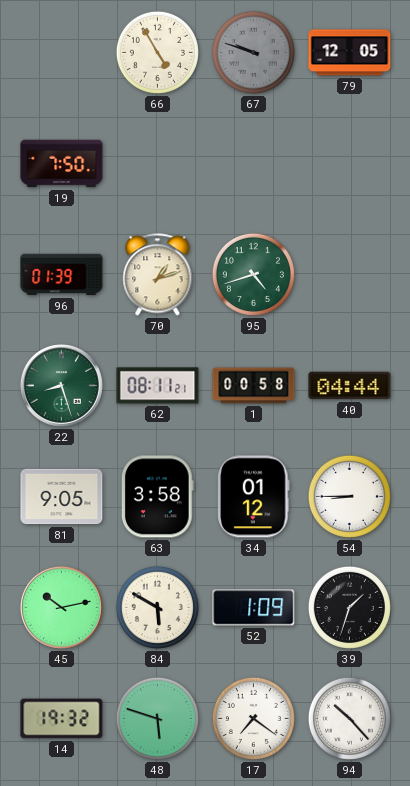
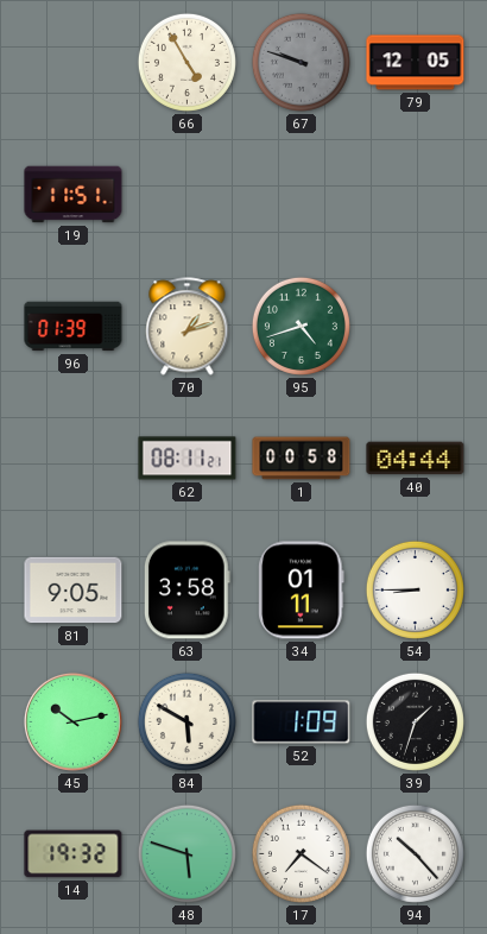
19: 7:50 -> 11:51
22: 8:27 -> none
34: 01:12 -> 01:11
